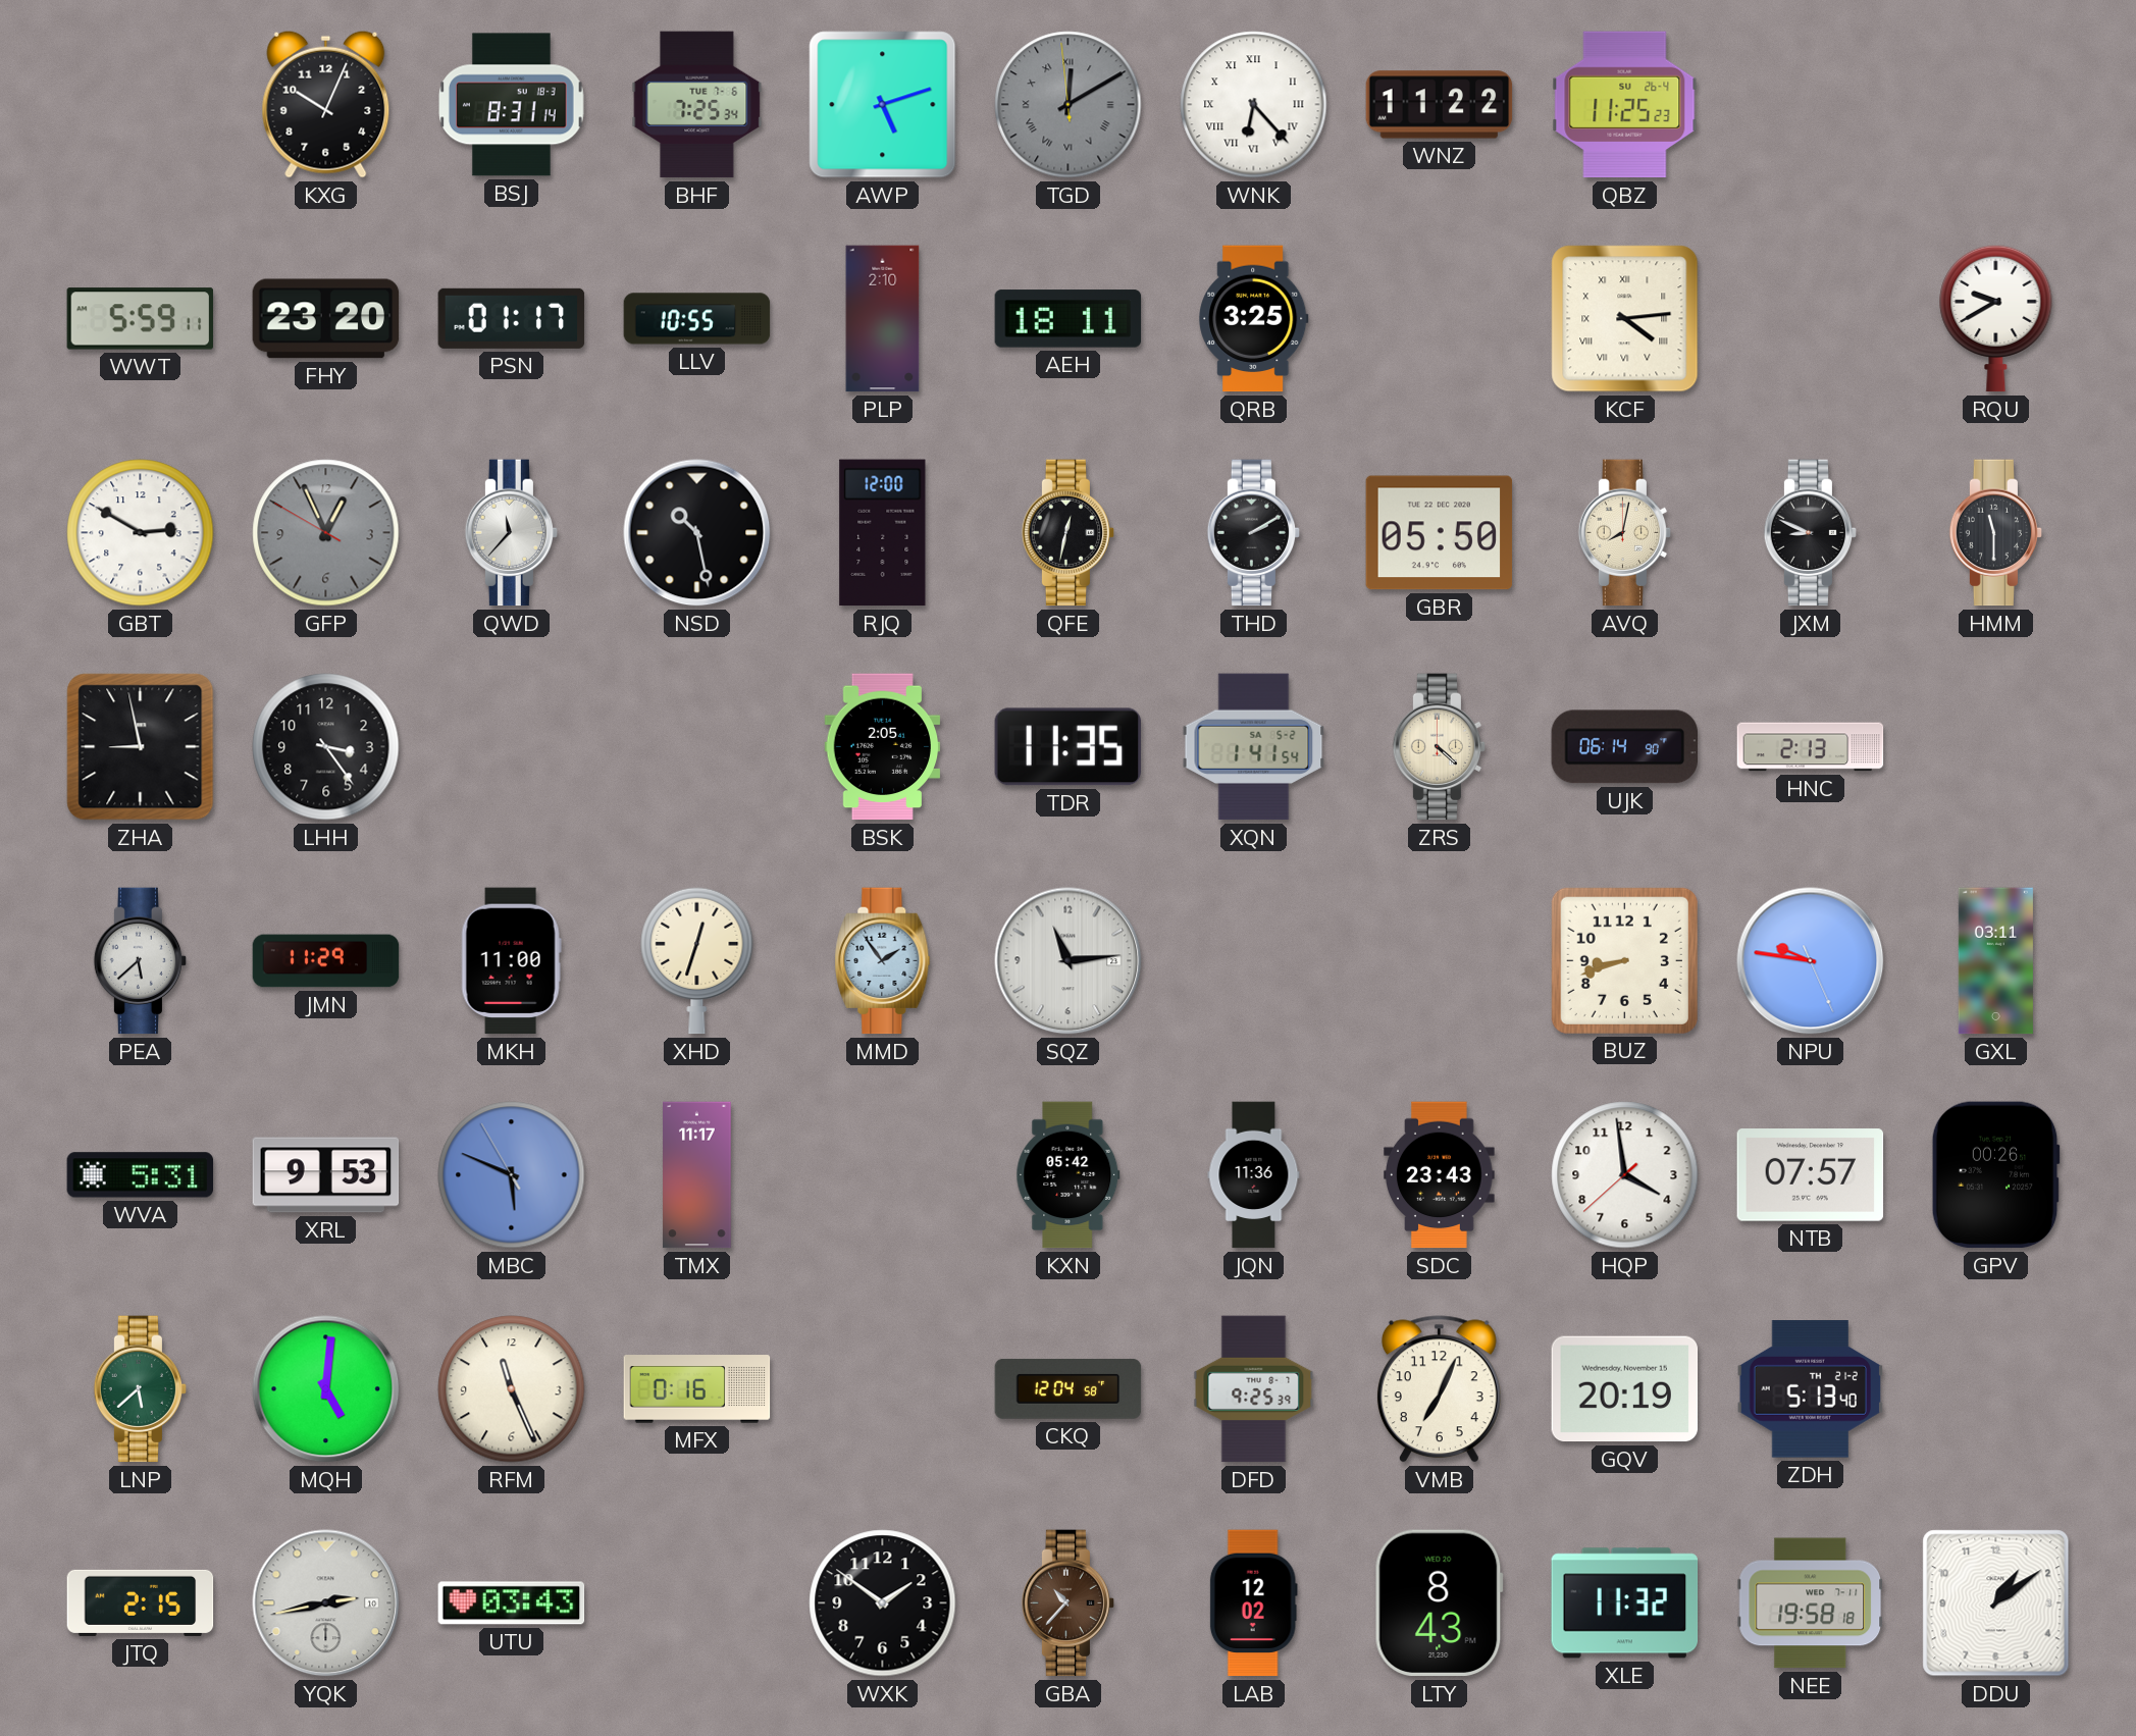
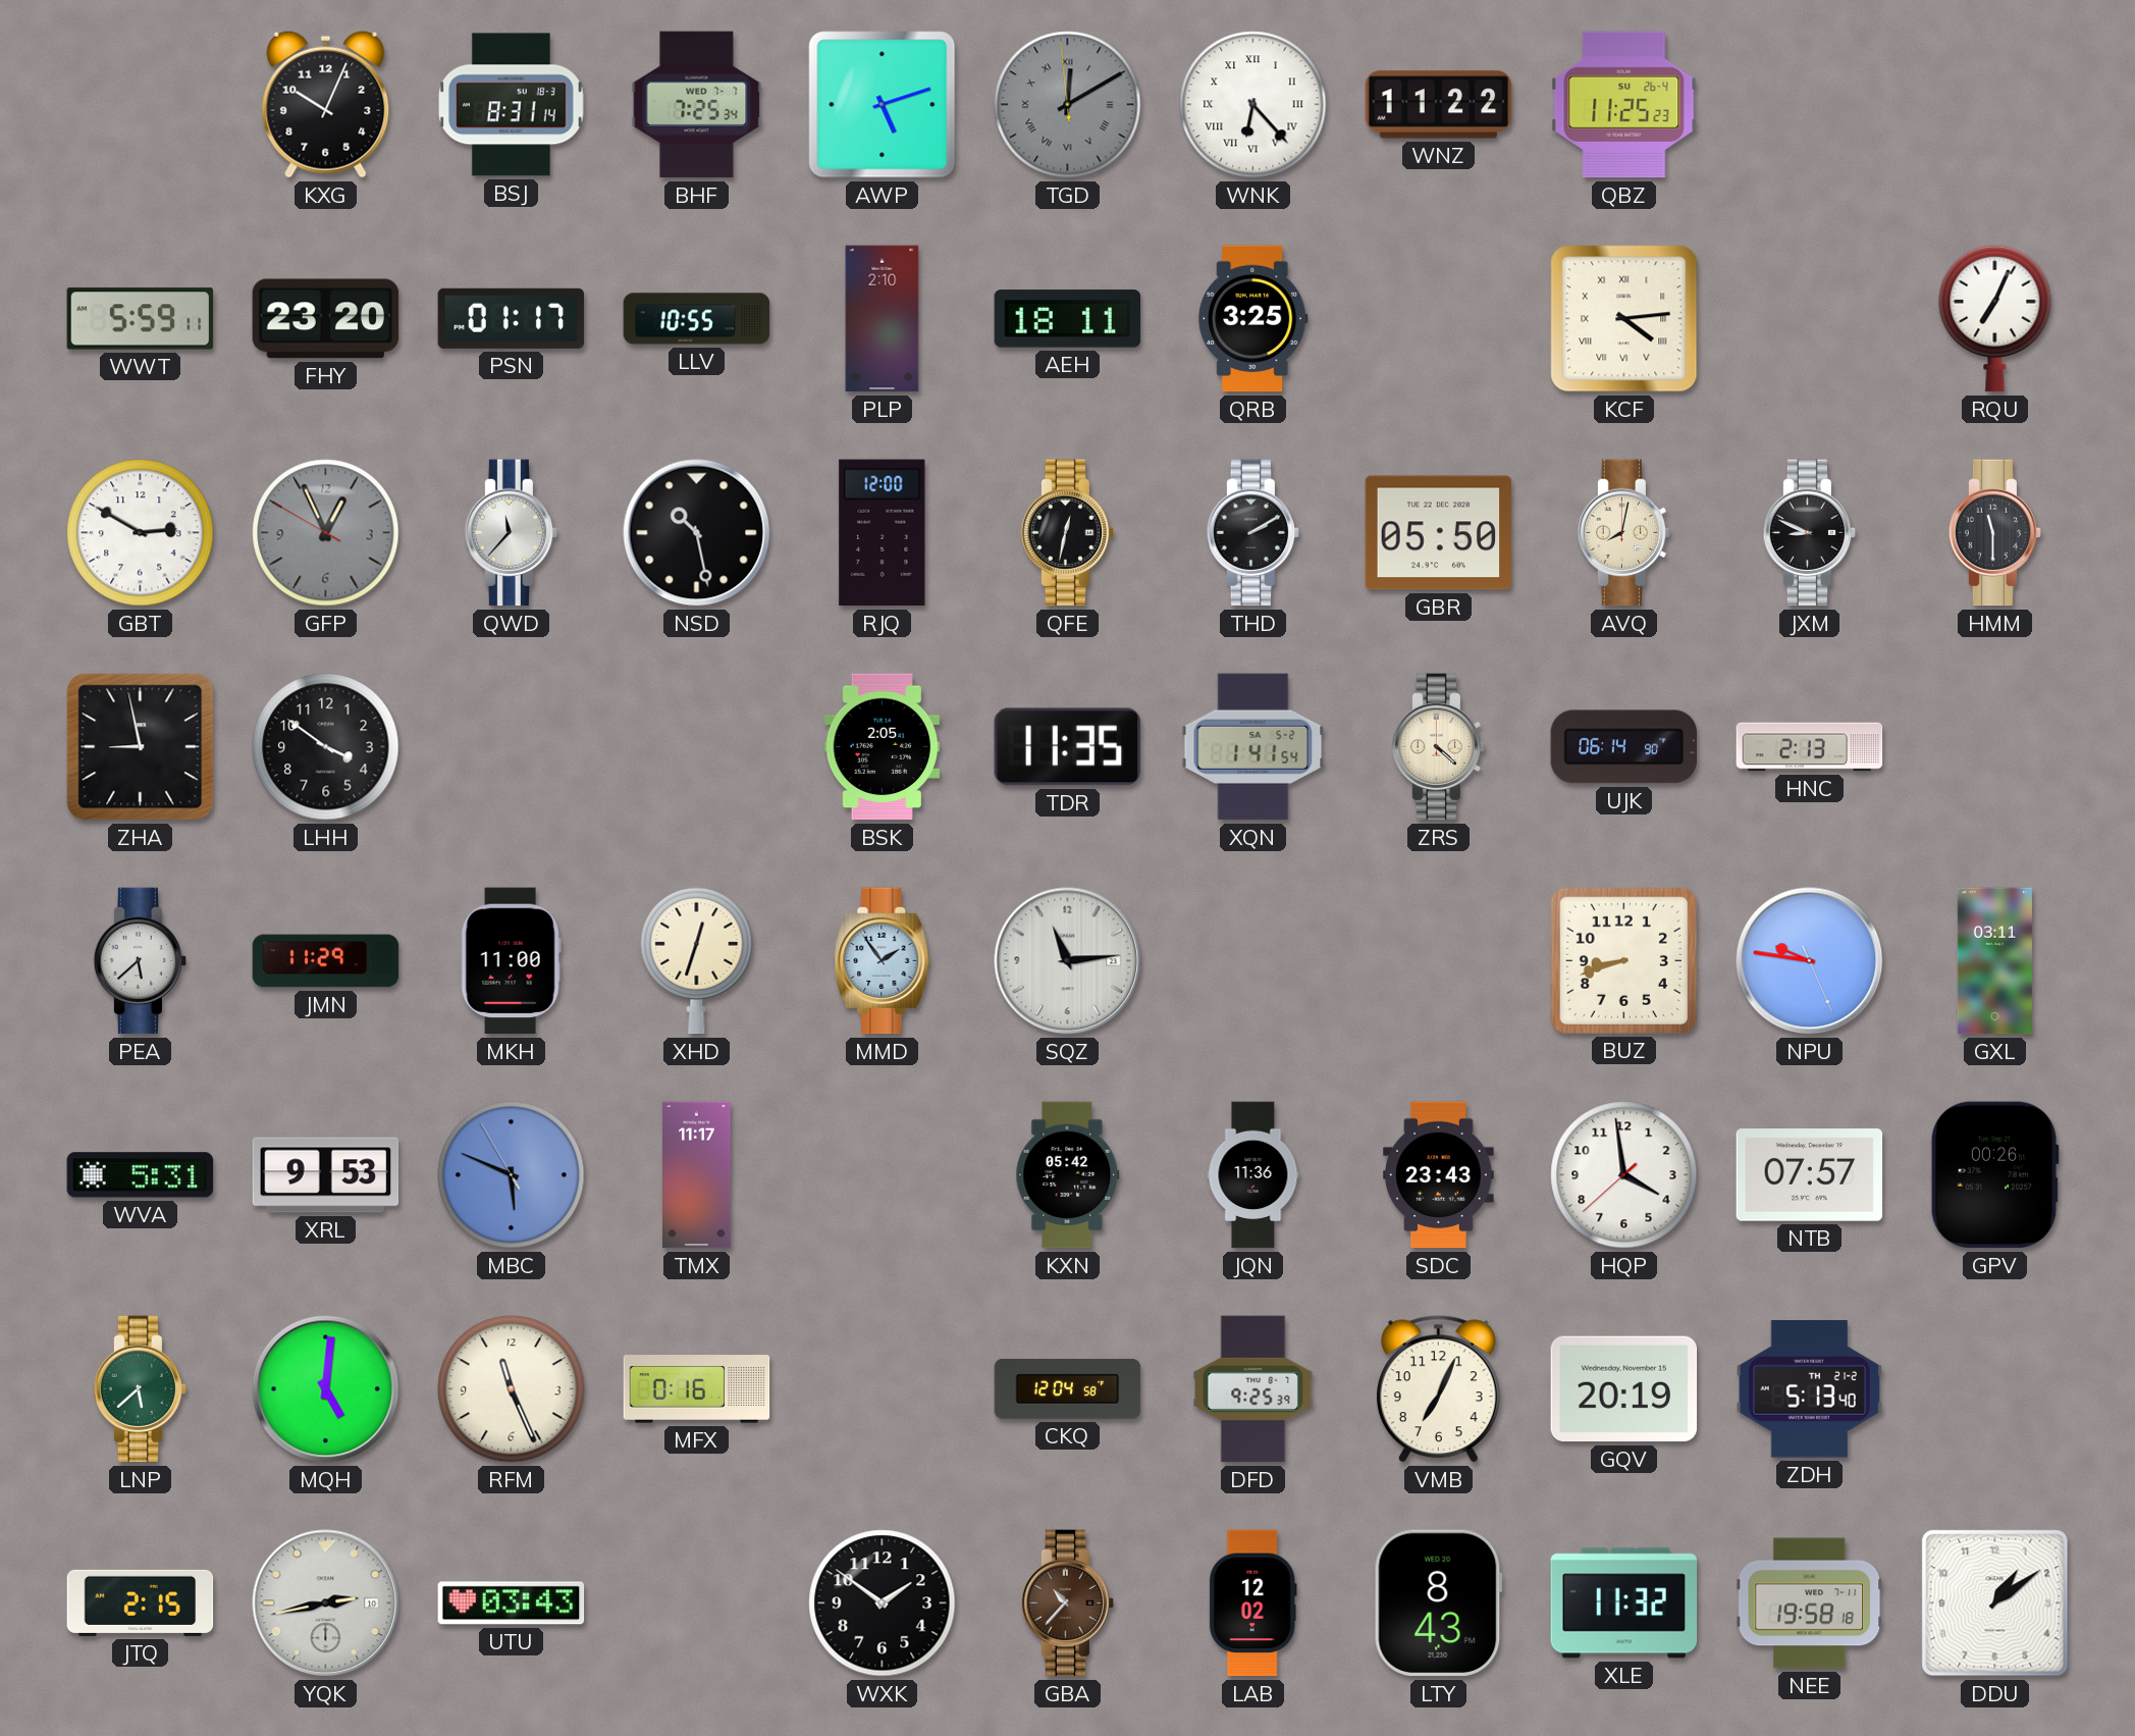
BHF date: TUE 7-6 -> WED 7-7
RQU: 9:40 -> 7:04
LHH: 3:24 -> 3:51
